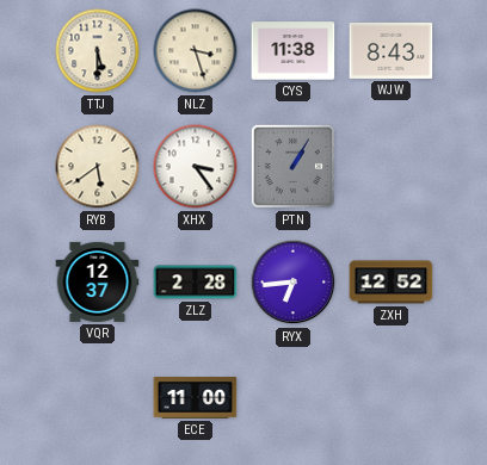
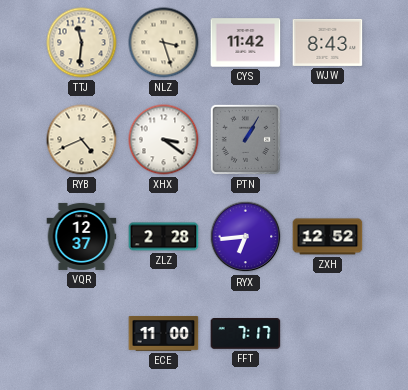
TTJ: 5:30 -> 11:31
CYS: 11:38 -> 11:42
RYB: 5:39 -> 4:41
XHX: 3:24 -> 3:21
FFT: none -> 7:17
